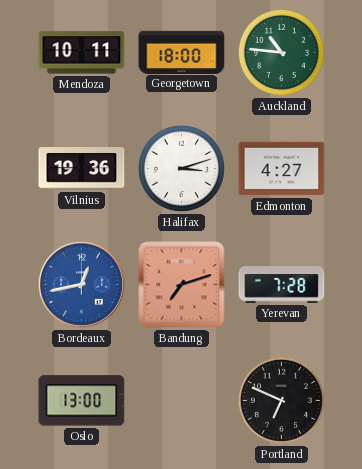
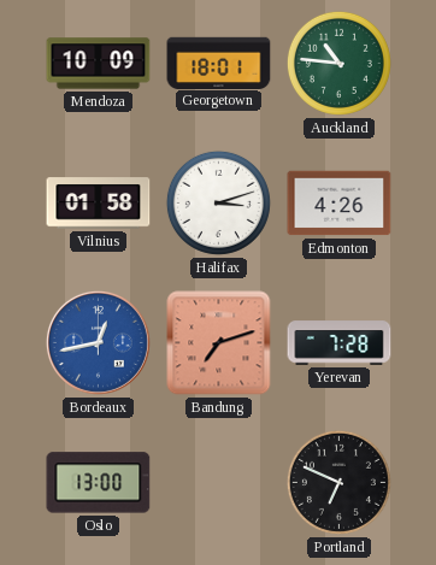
Mendoza: 10:11 -> 10:09
Georgetown: 18:00 -> 18:01
Vilnius: 19:36 -> 01:58
Edmonton: 4:27 -> 4:26
